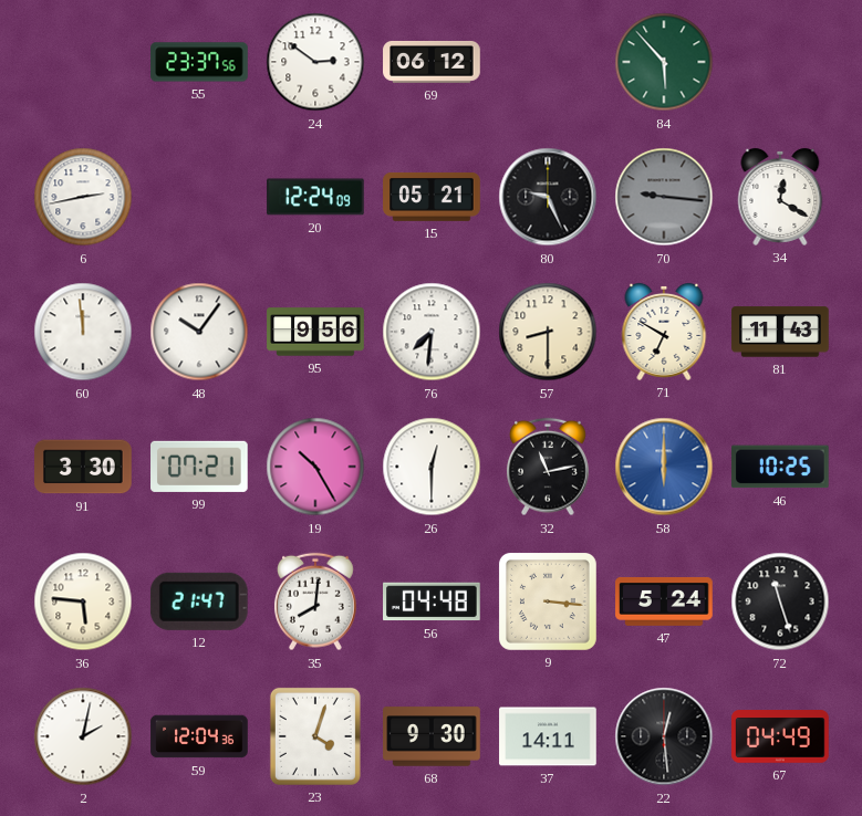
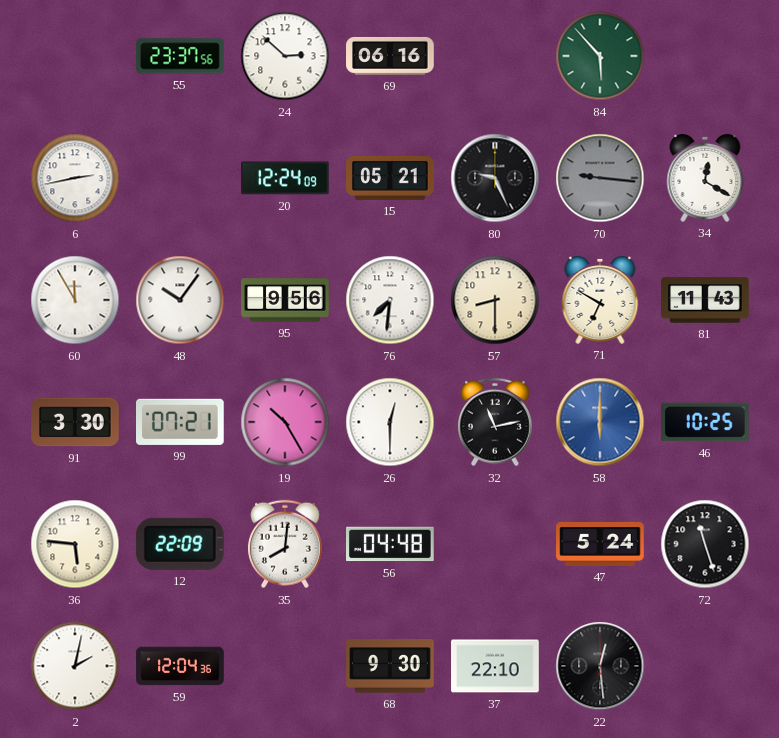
24: 2:51 -> 2:52
69: 06:12 -> 06:16
60: 11:59 -> 11:55
12: 21:47 -> 22:09
9: 3:16 -> none
23: 4:03 -> none
37: 14:11 -> 22:10
67: 04:49 -> none
